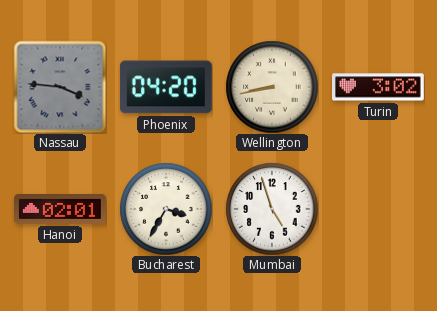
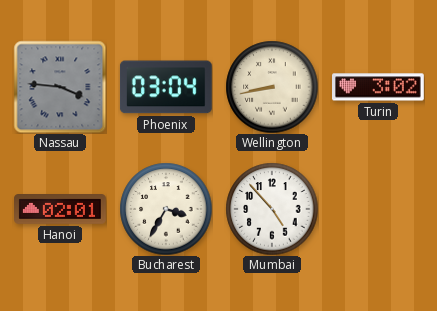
Phoenix: 04:20 -> 03:04
Mumbai: 4:57 -> 4:53
